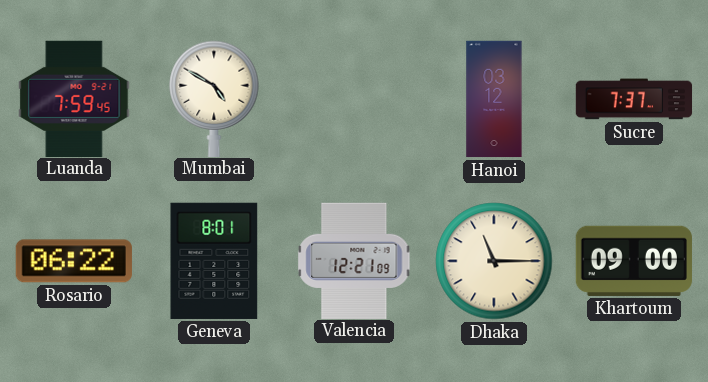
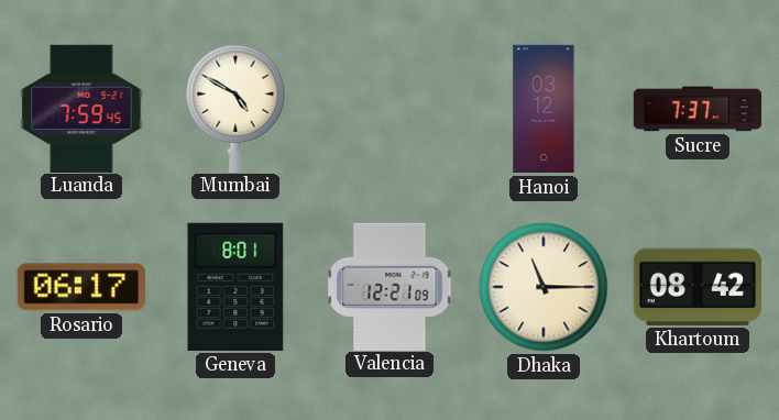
Rosario: 06:22 -> 06:17
Khartoum: 09:00 -> 08:42
